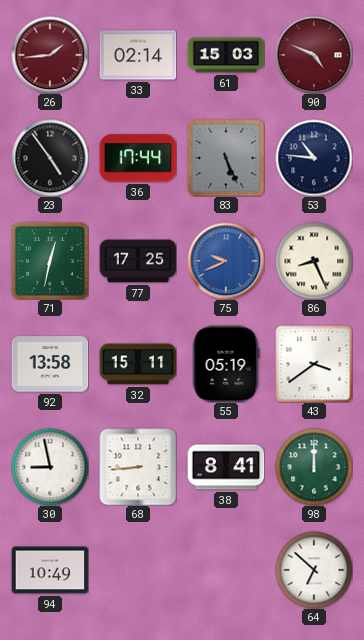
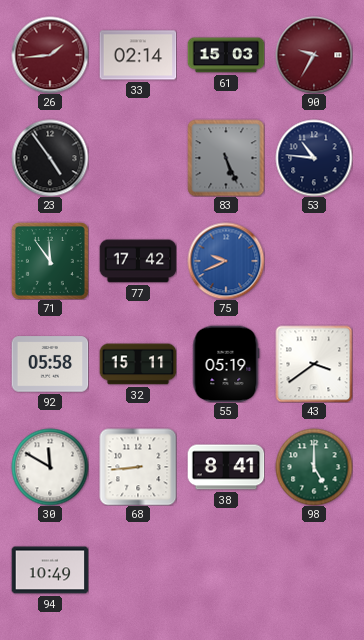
90: 4:49 -> 9:35
36: 17:44 -> none
71: 12:32 -> 11:54
77: 17:25 -> 17:42
86: 8:26 -> none
92: 13:58 -> 05:58
30: 8:58 -> 11:50
98: 12:00 -> 5:00
64: 6:52 -> none
